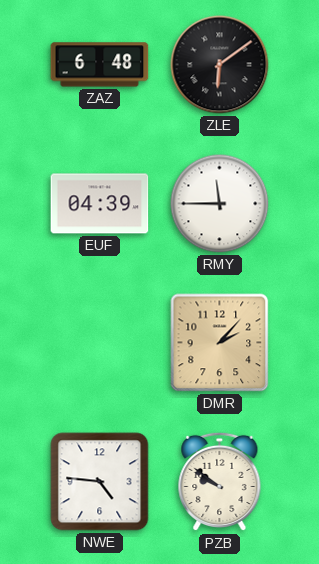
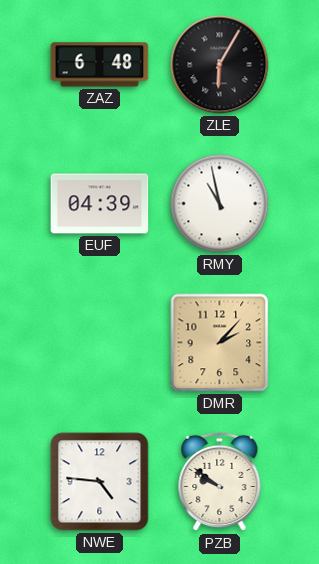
ZLE: 6:09 -> 6:05
RMY: 11:45 -> 10:58
